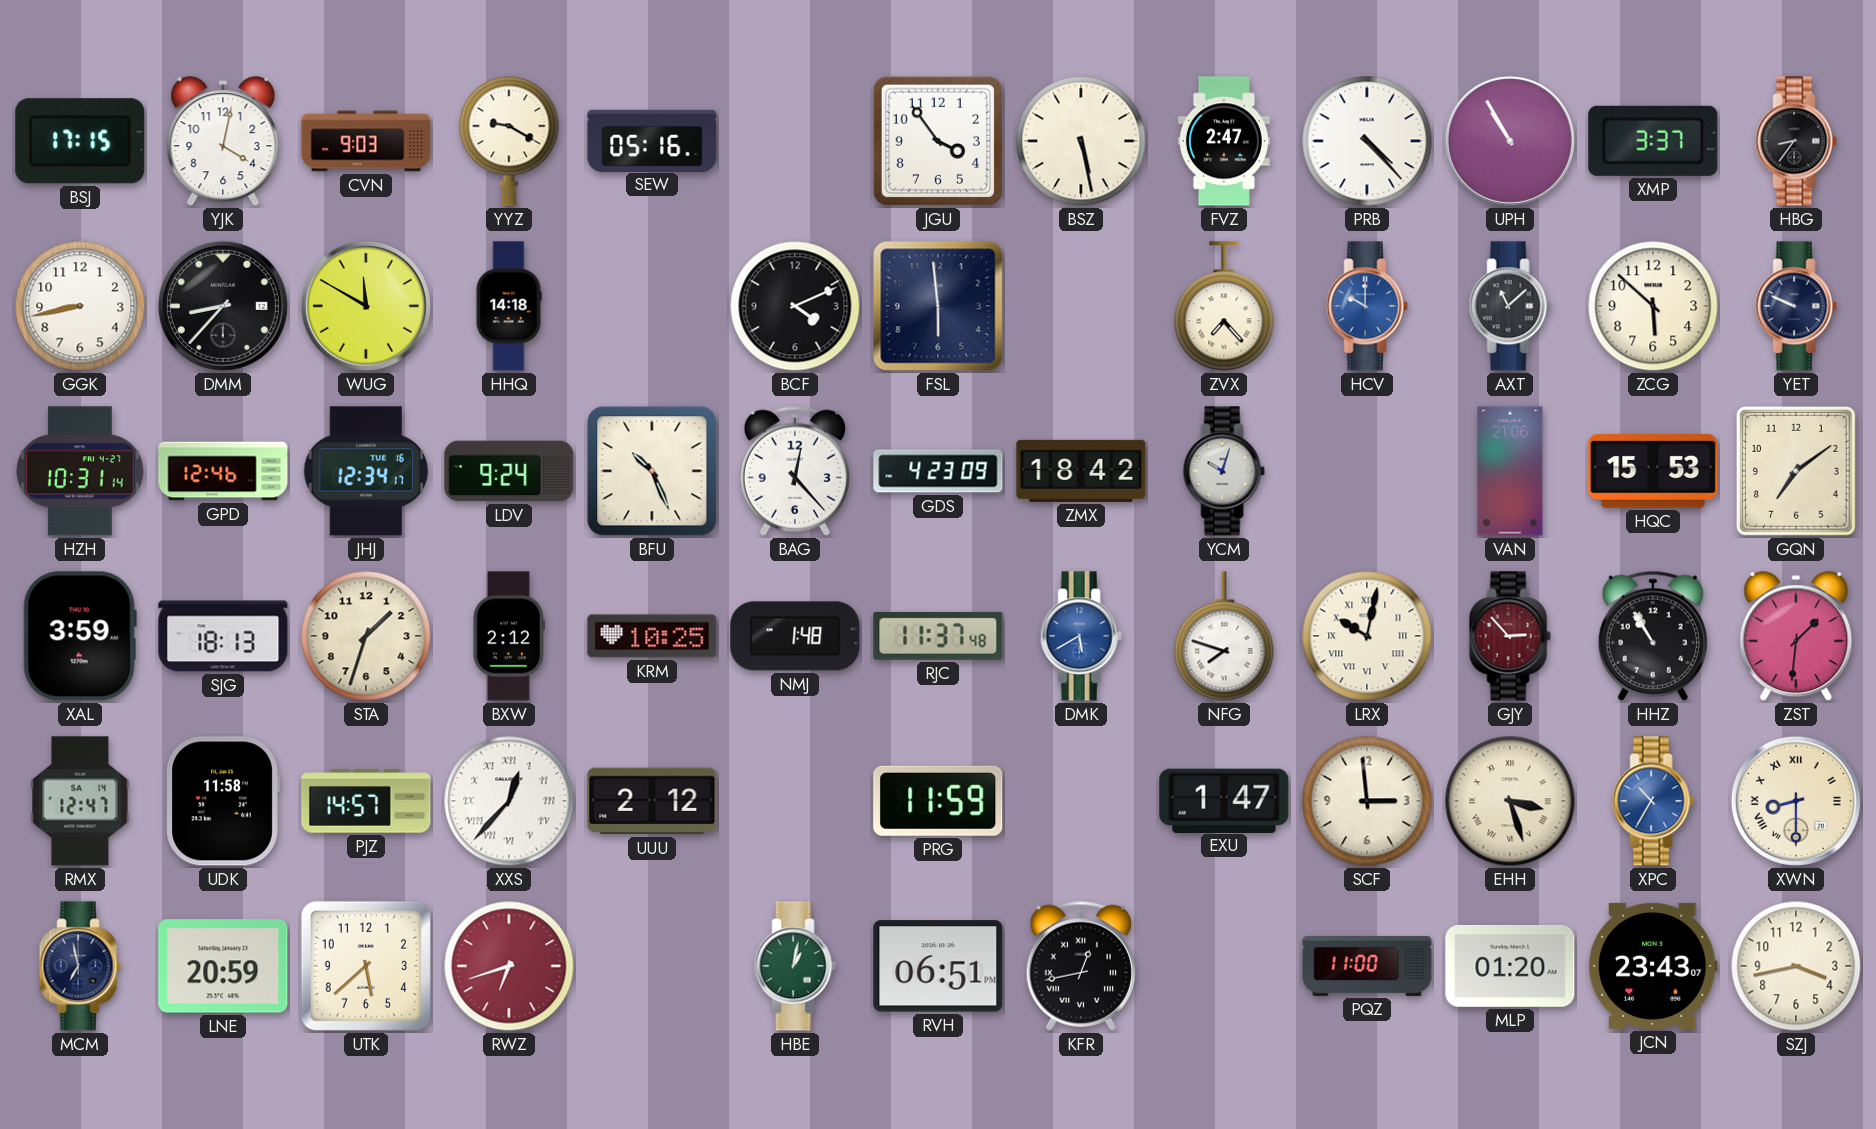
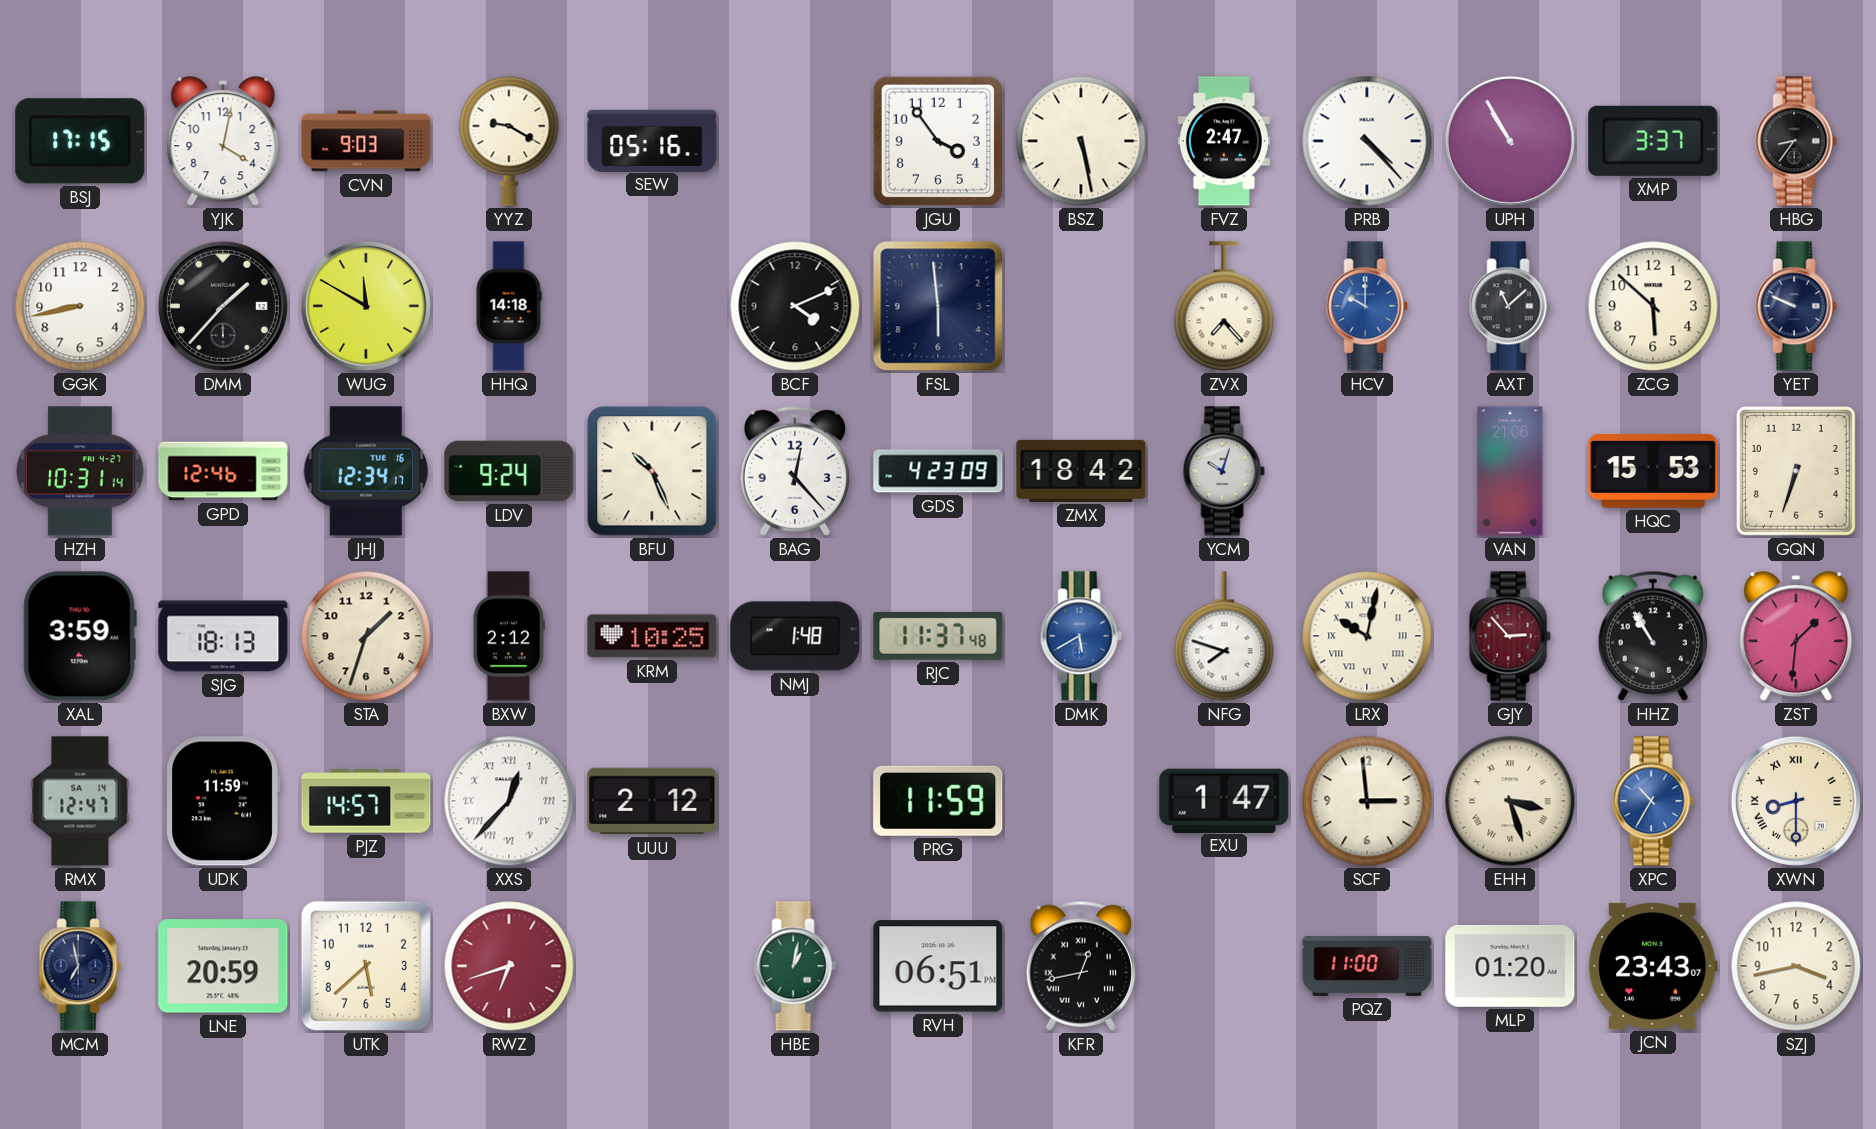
DMM: 8:37 -> 1:37
GQN: 7:09 -> 6:33
UDK: 11:58 -> 11:59
